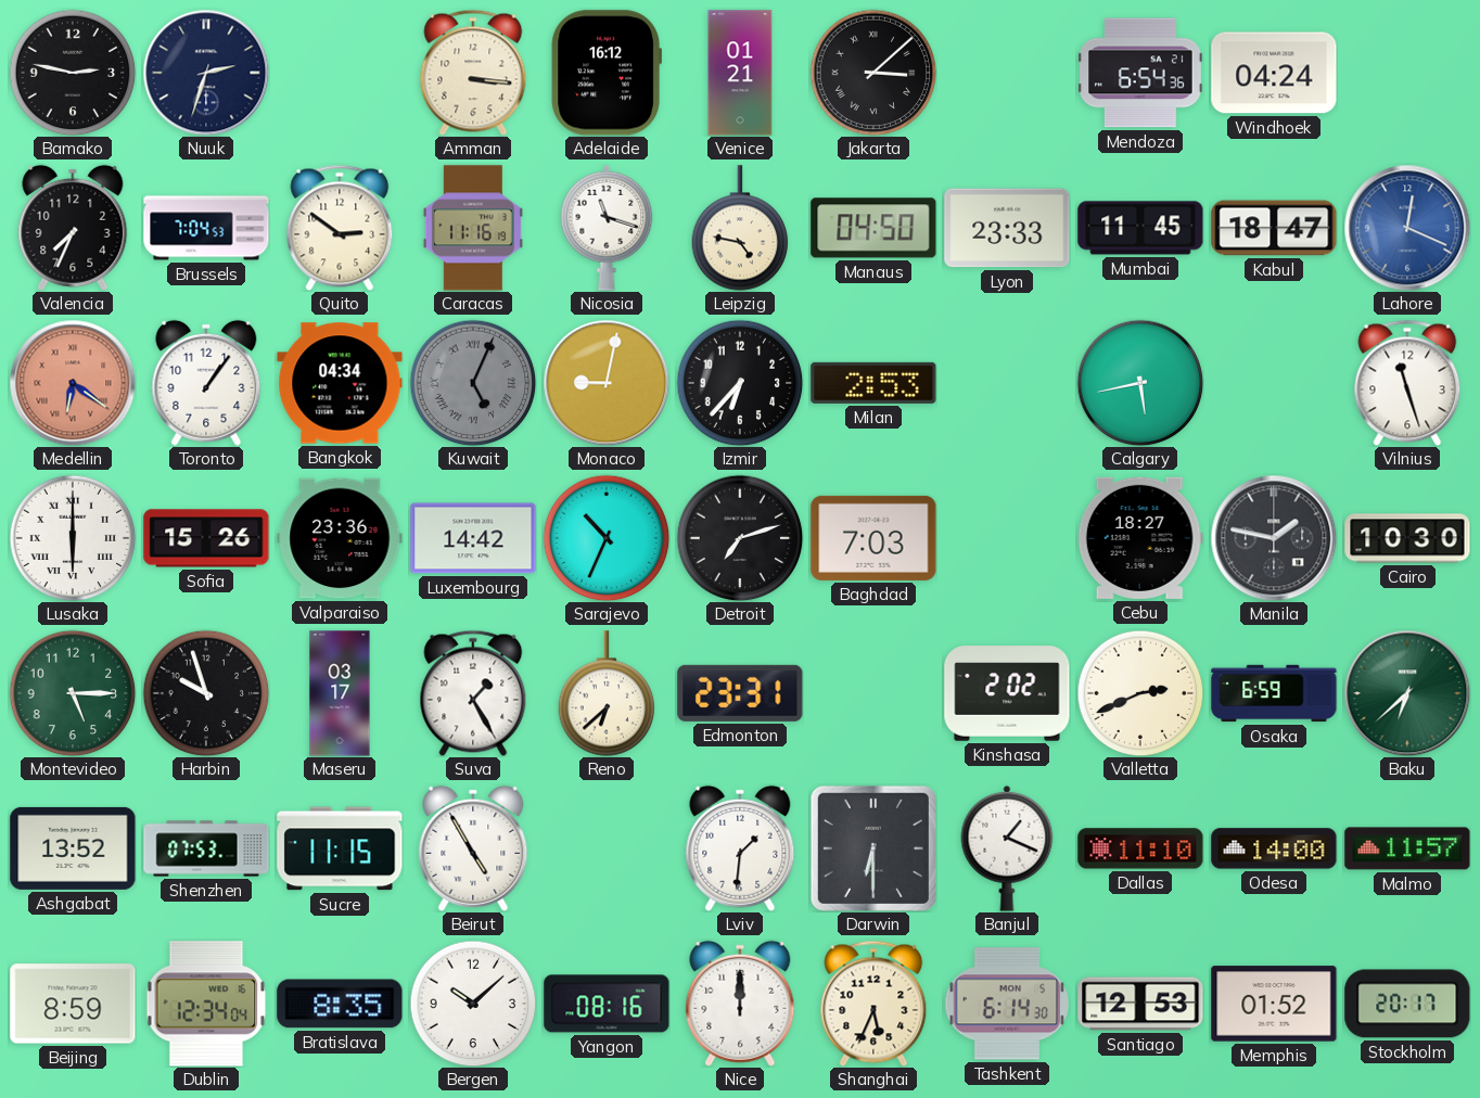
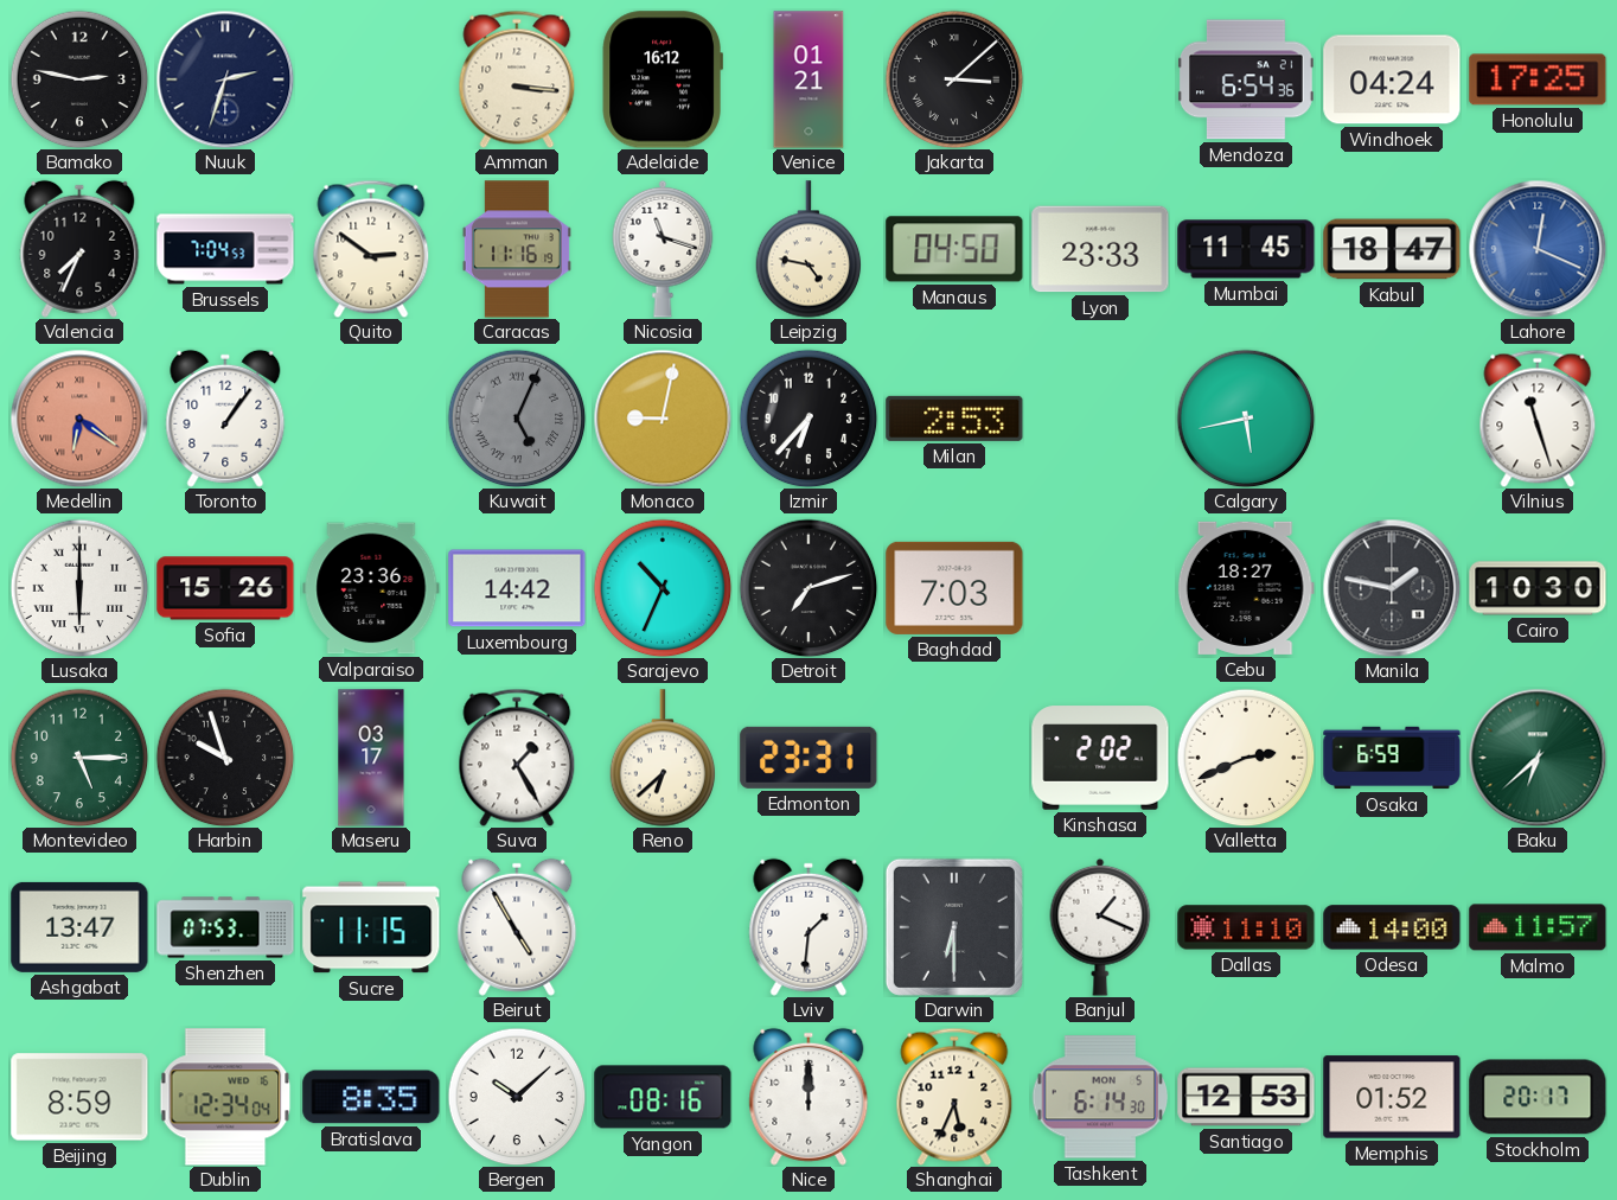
Honolulu: none -> 17:25
Bangkok: 04:34 -> none
Ashgabat: 13:52 -> 13:47
